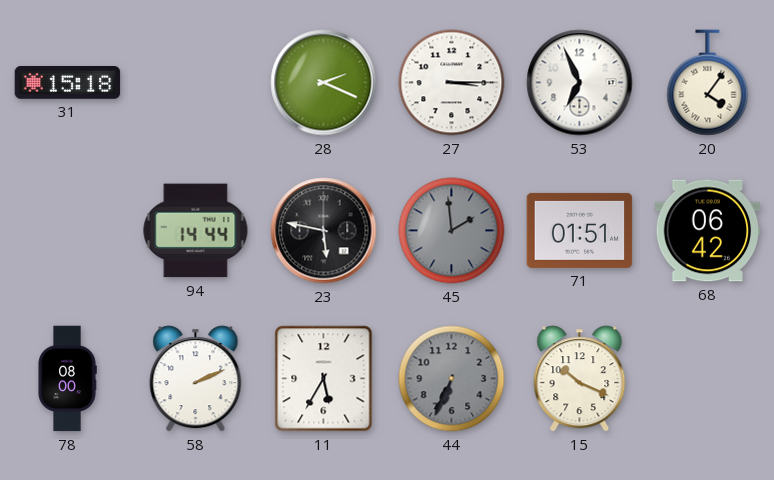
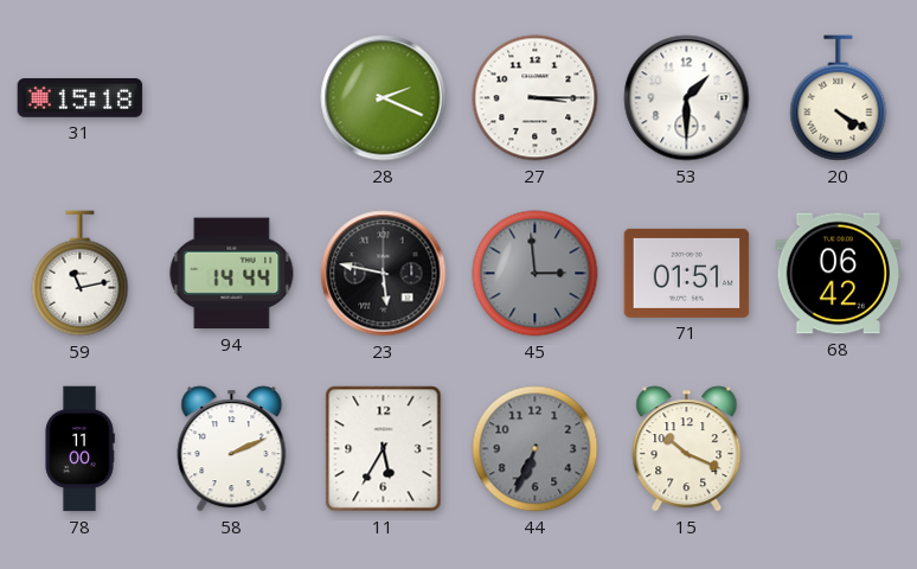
53: 6:56 -> 1:30
20: 4:06 -> 4:20
59: none -> 11:13
45: 1:59 -> 2:59
78: 08:00 -> 11:00
